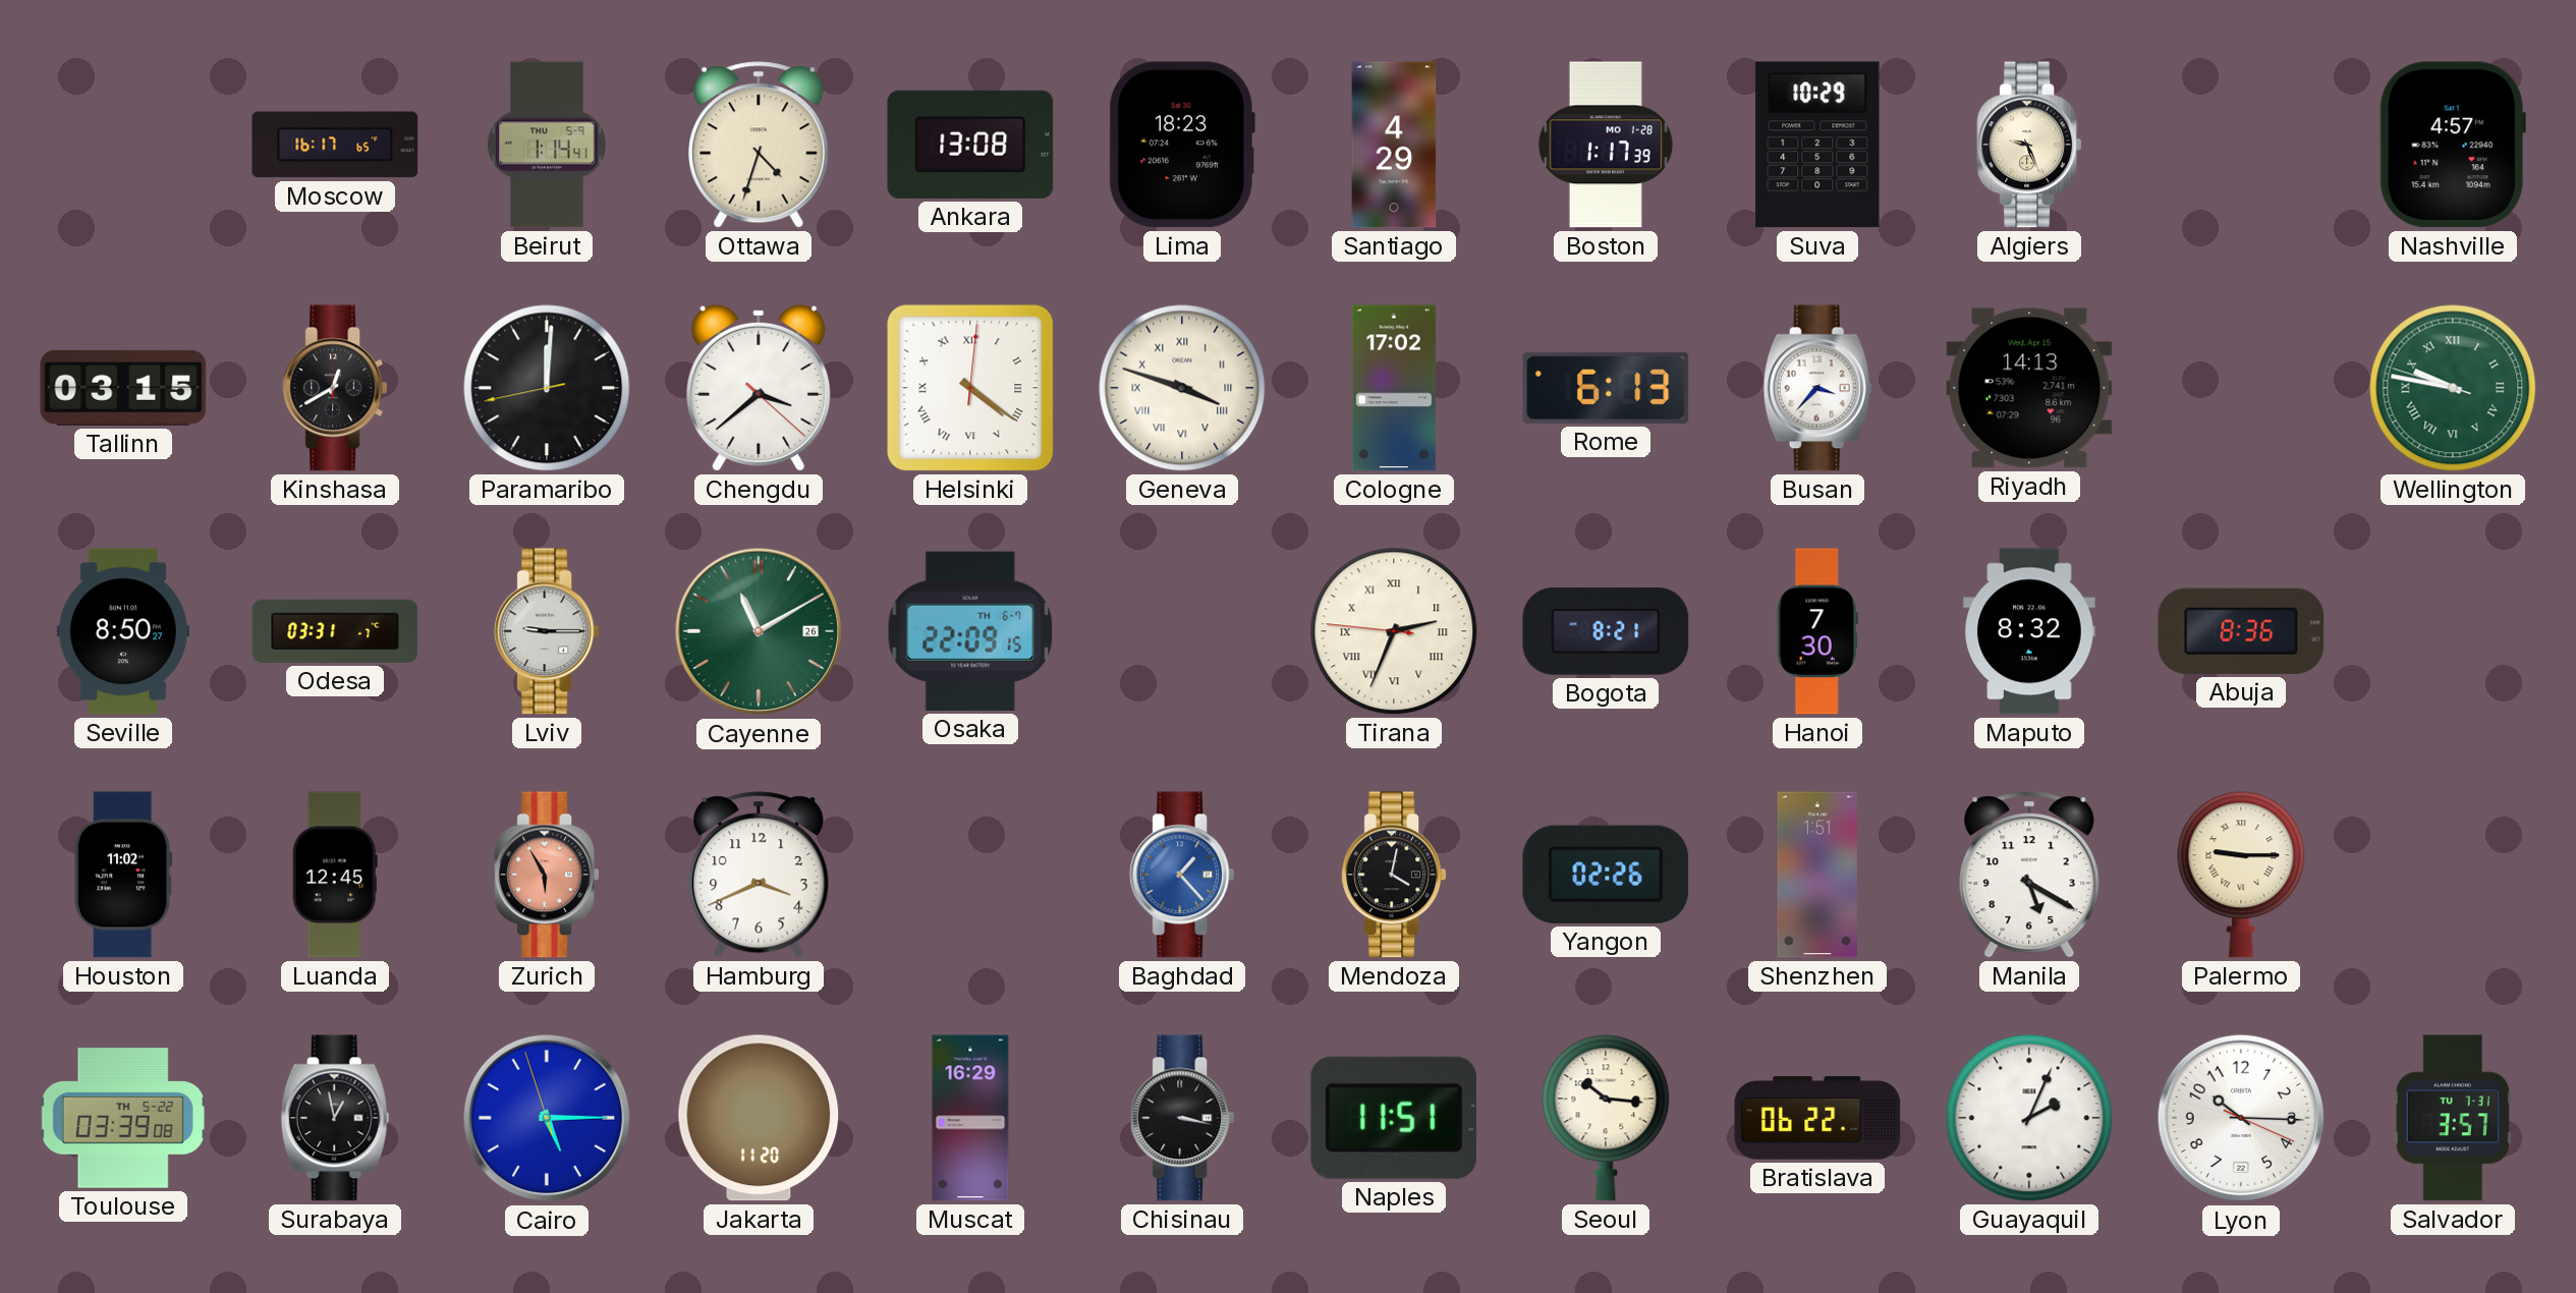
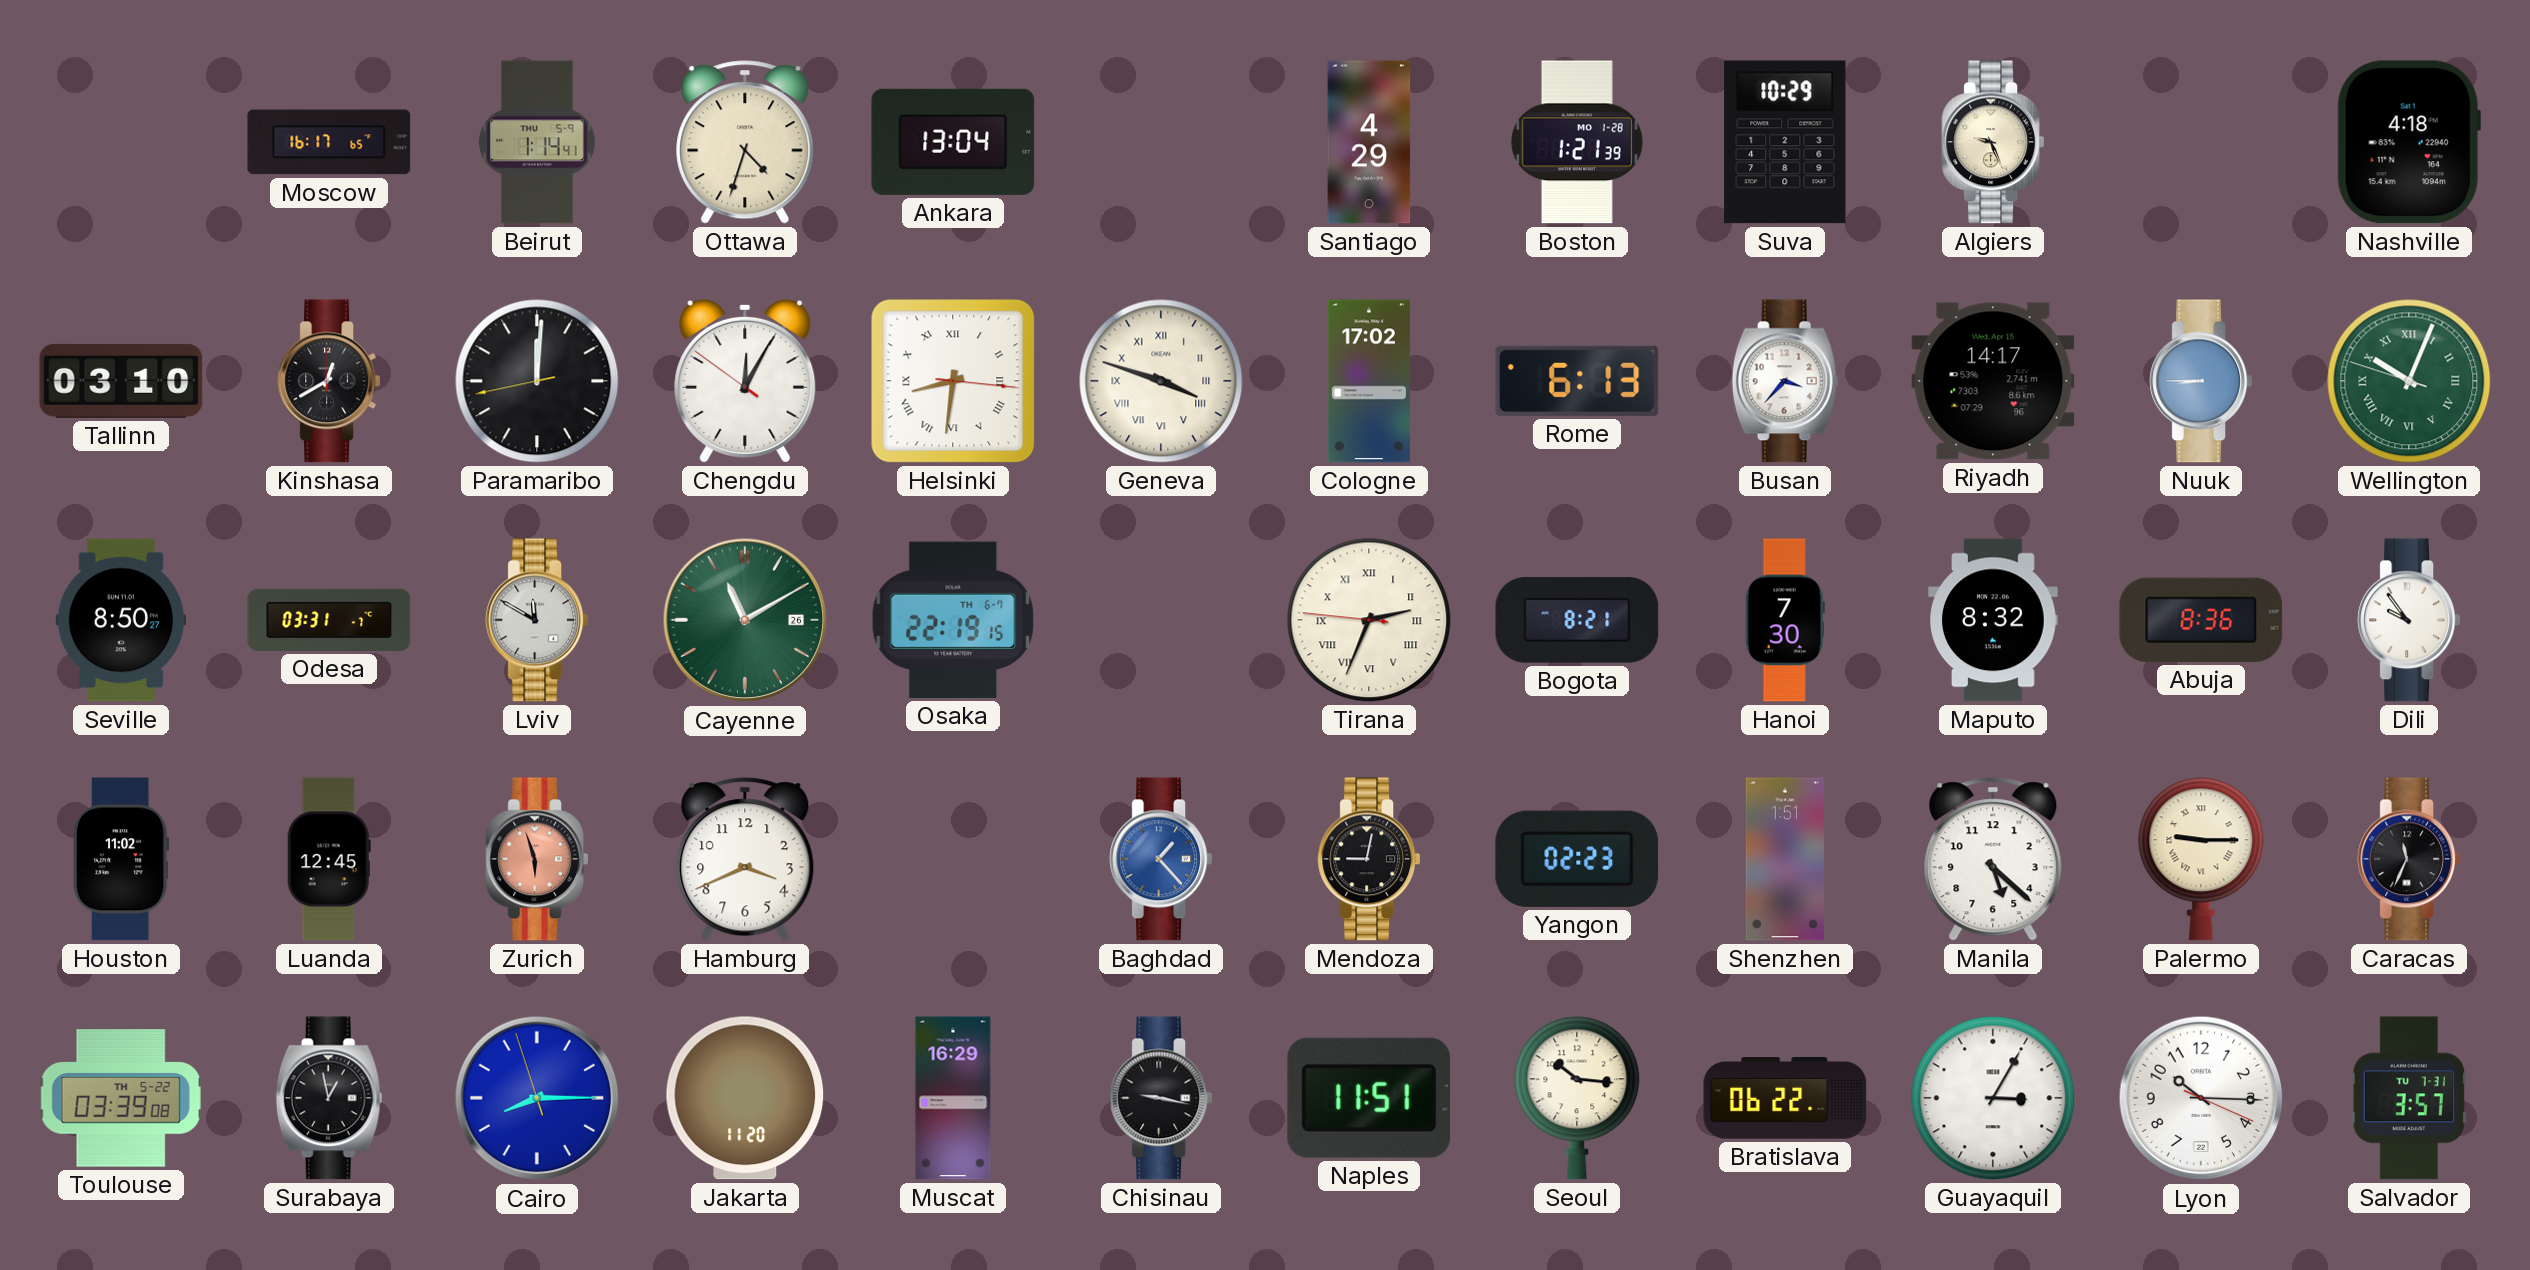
Ankara: 13:08 -> 13:04
Lima: 18:23 -> none
Boston: 1:17 -> 1:21
Nashville: 4:57 -> 4:18
Tallinn: 03:15 -> 03:10
Chengdu: 3:38 -> 12:04
Helsinki: 4:21 -> 8:31
Riyadh: 14:13 -> 14:17
Nuuk: none -> 8:45
Wellington: 9:46 -> 10:03
Lviv: 9:15 -> 11:50
Osaka: 22:09 -> 22:19
Dili: none -> 9:54
Zurich: 5:55 -> 5:57
Mendoza: 4:02 -> 9:02
Yangon: 02:26 -> 02:23
Manila: 5:20 -> 5:22
Caracas: none -> 11:34
Cairo: 5:14 -> 8:14
Chisinau: 3:17 -> 9:17
Guayaquil: 2:04 -> 3:05
